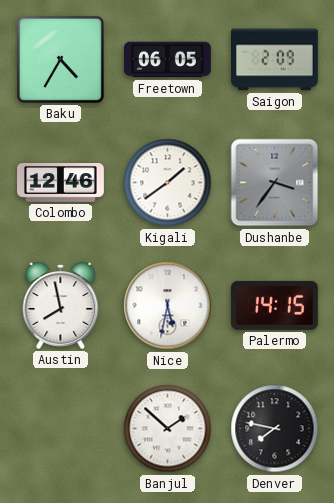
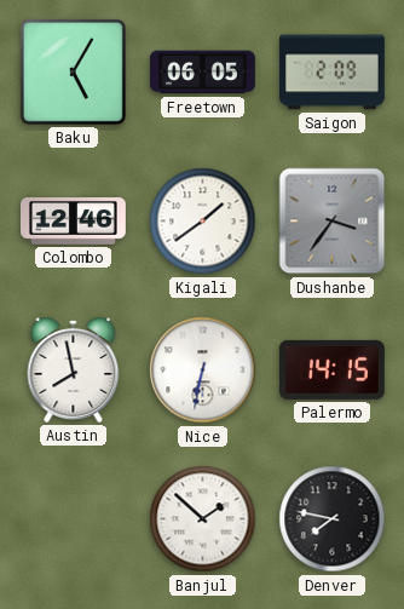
Baku: 4:35 -> 5:05
Nice: 5:32 -> 6:32
